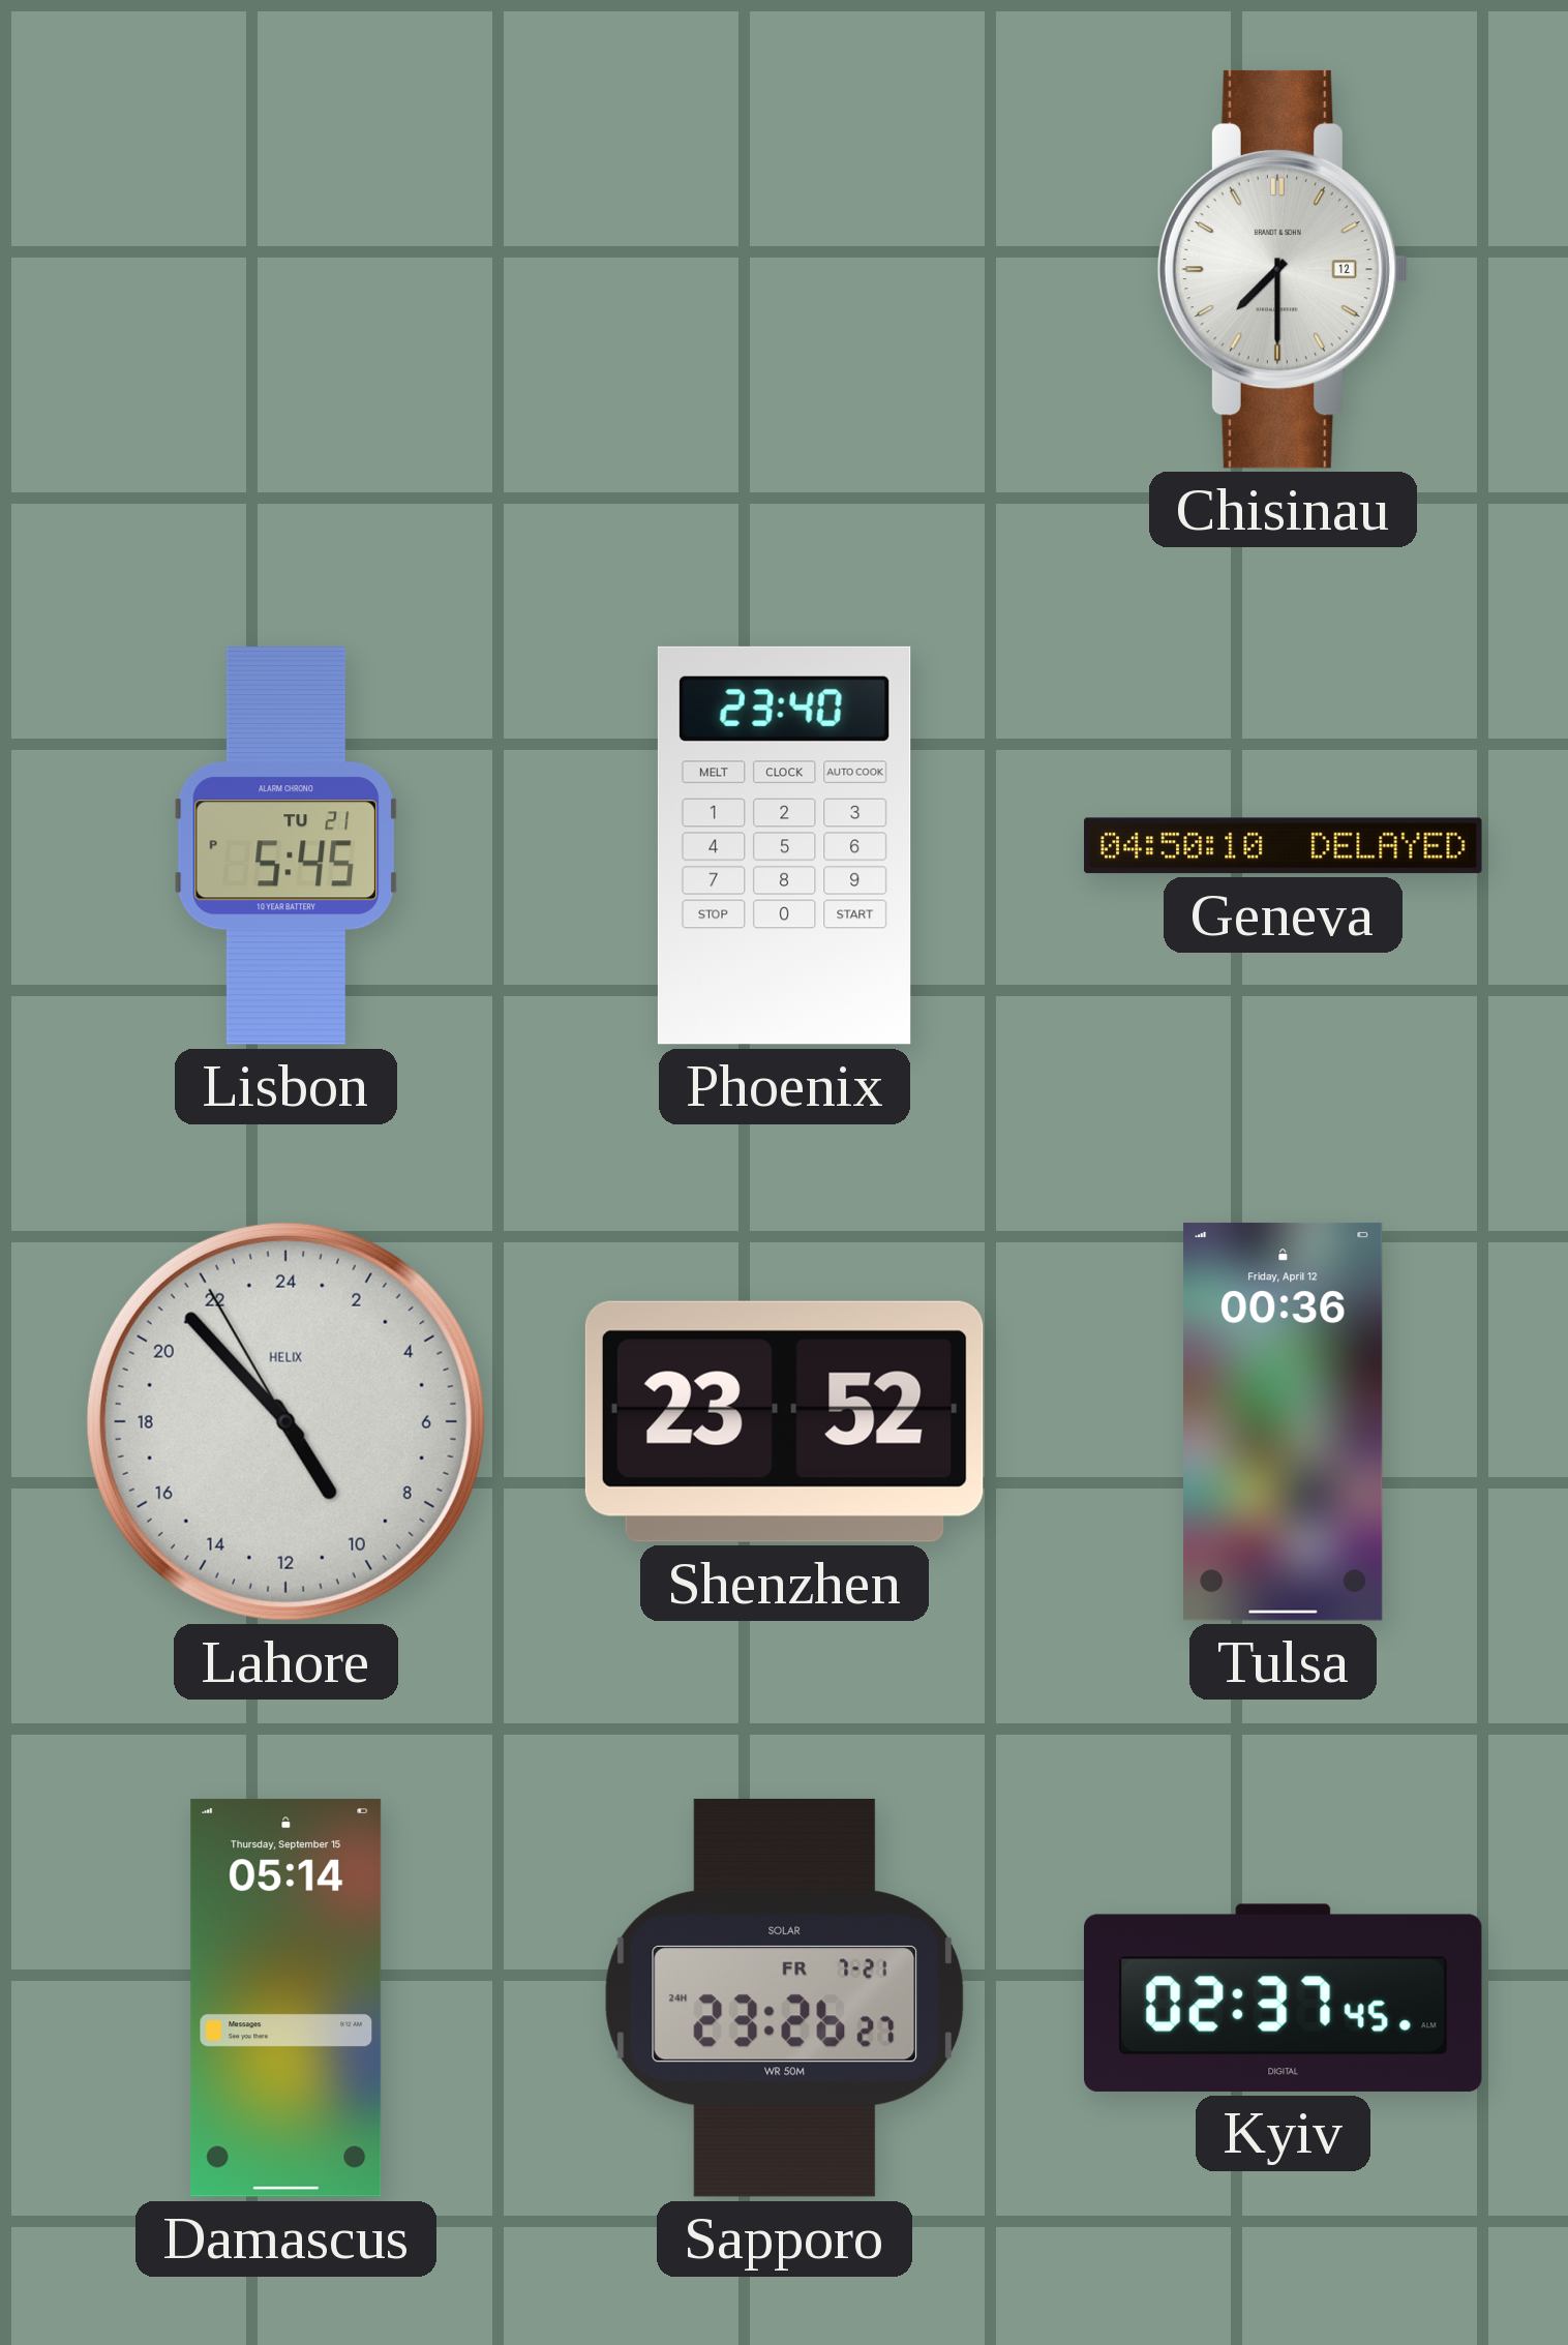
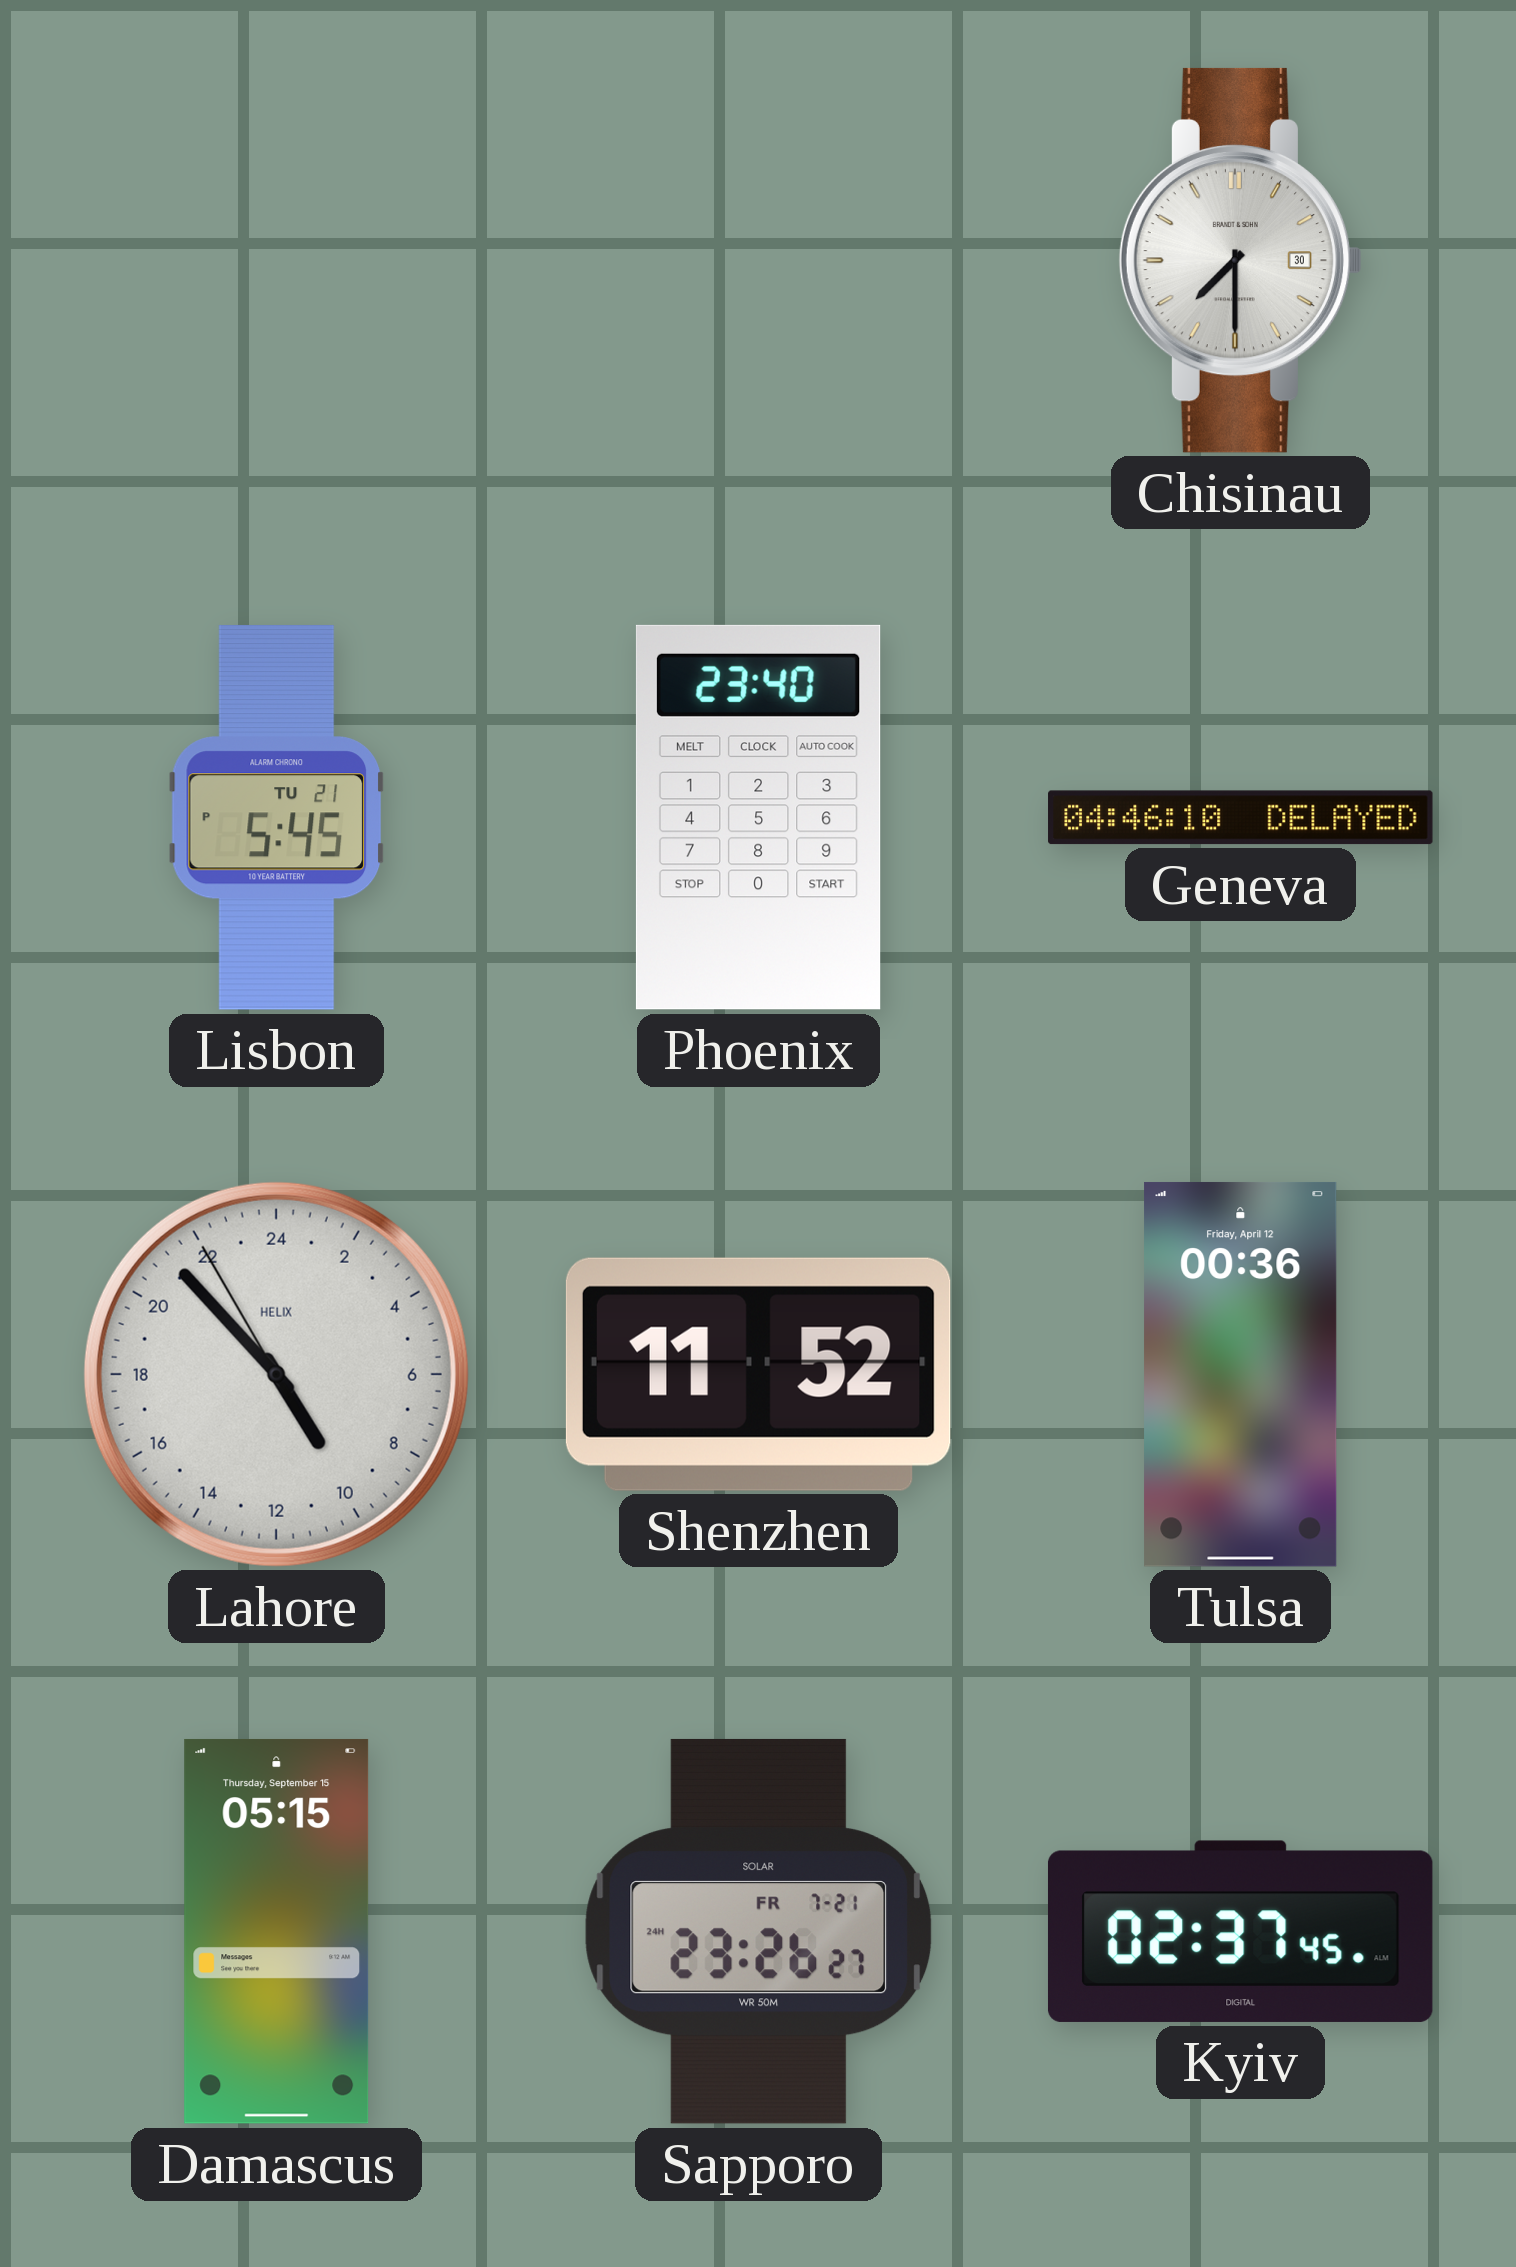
Chisinau date: 12 -> 30
Geneva: 04:50 -> 04:46
Shenzhen: 23:52 -> 11:52
Damascus: 05:14 -> 05:15
